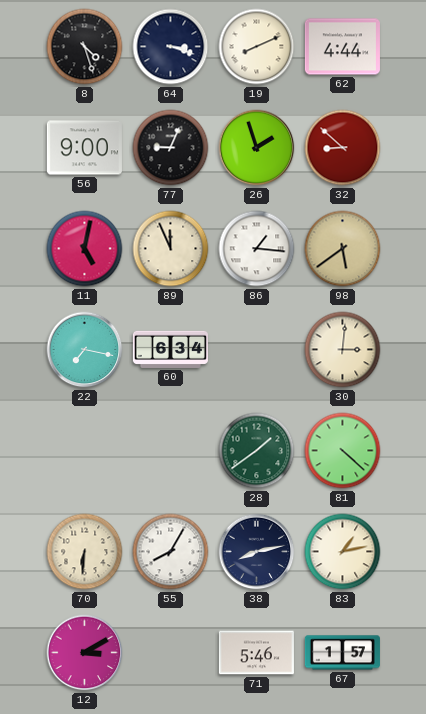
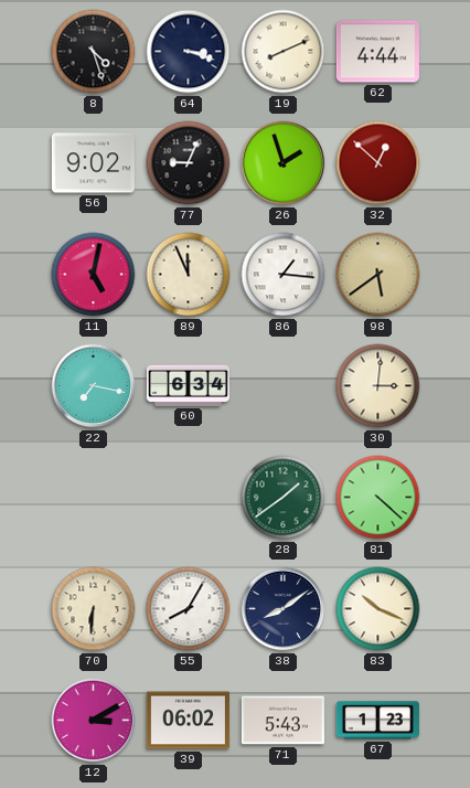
56: 9:00 -> 9:02
32: 8:52 -> 12:52
38: 8:13 -> 8:09
83: 1:13 -> 10:19
39: none -> 06:02
71: 5:46 -> 5:43
67: 1:57 -> 1:23
